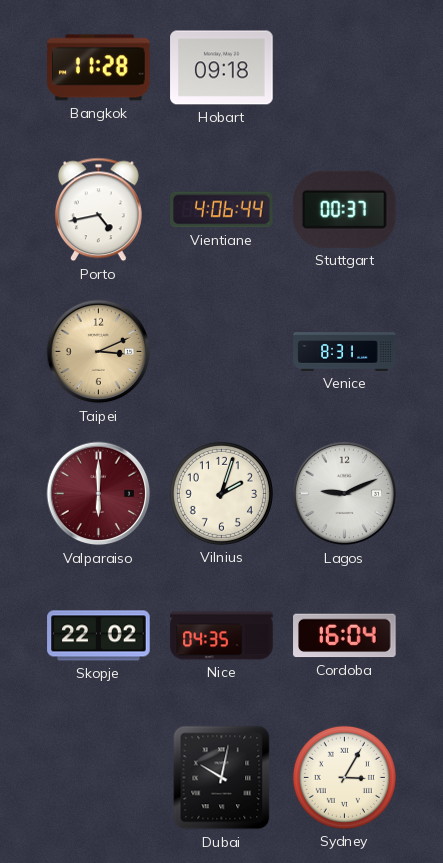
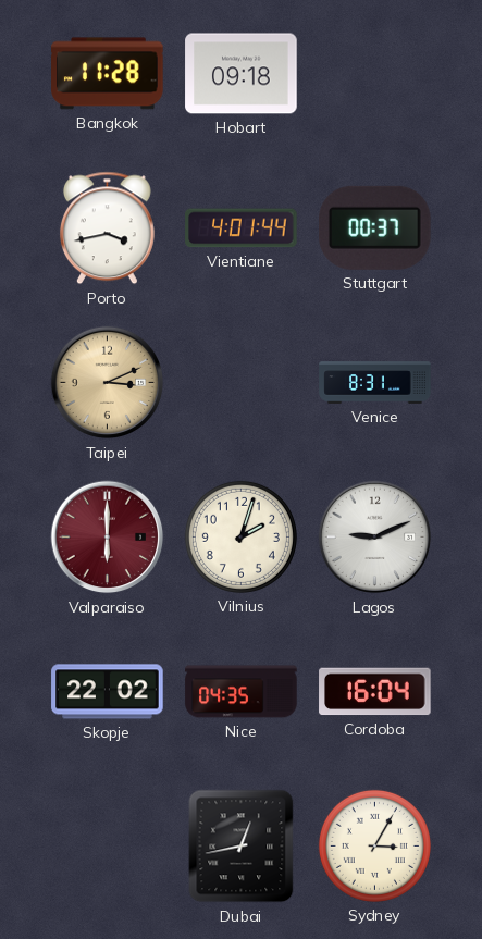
Porto: 4:43 -> 3:43
Vientiane: 4:06 -> 4:01
Dubai: 10:02 -> 12:43
